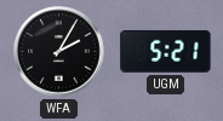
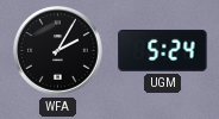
UGM: 5:21 -> 5:24
